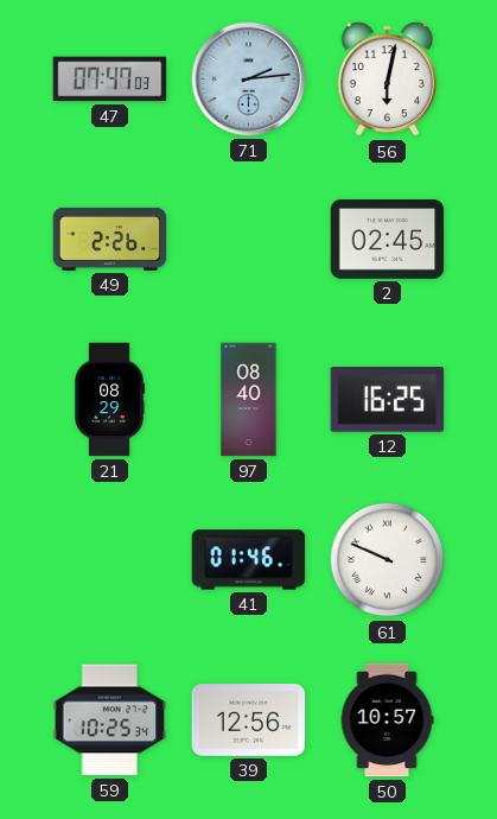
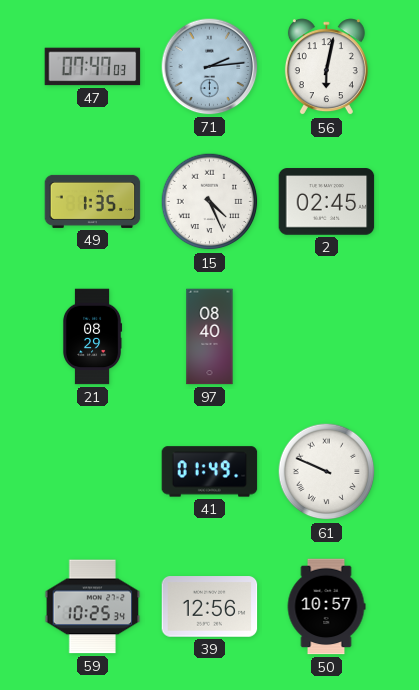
49: 2:26 -> 1:35
15: none -> 4:26
12: 16:25 -> none
41: 01:46 -> 01:49
